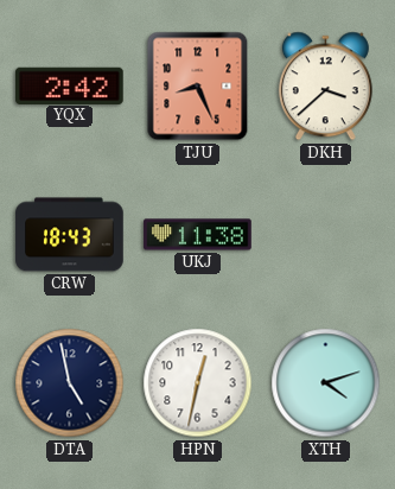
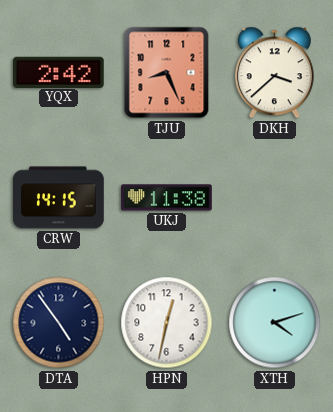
CRW: 18:43 -> 14:15
DTA: 4:58 -> 4:54
